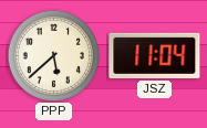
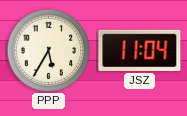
PPP: 5:38 -> 5:35
